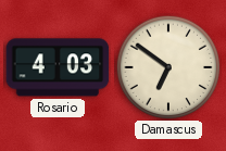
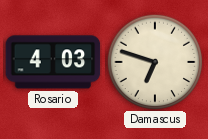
Damascus: 6:51 -> 6:48
